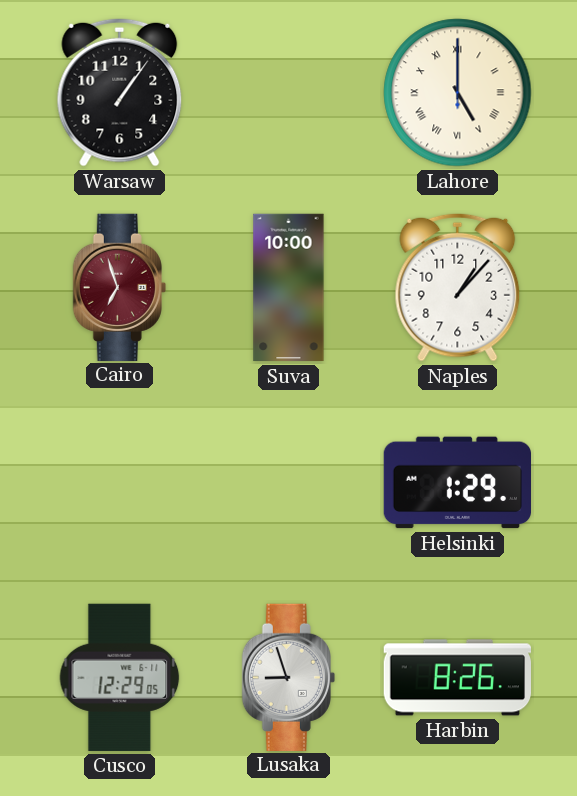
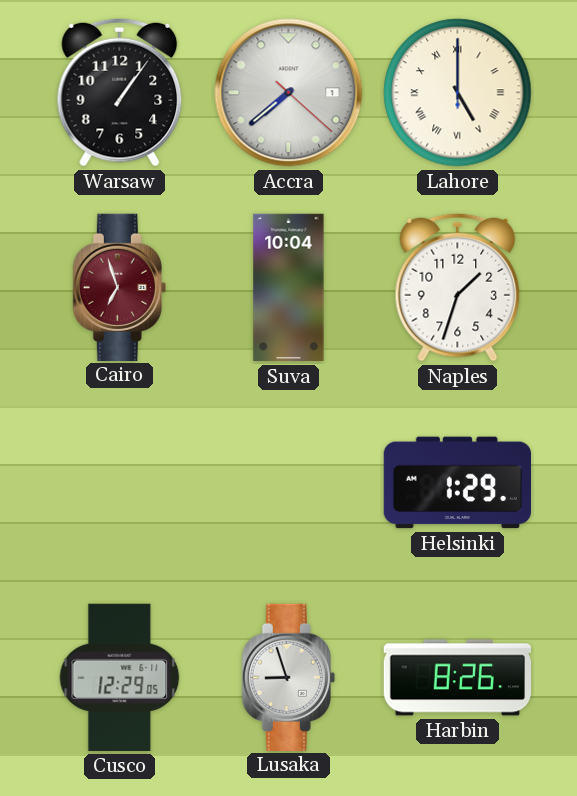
Accra: none -> 7:38
Suva: 10:00 -> 10:04
Naples: 1:07 -> 1:33
